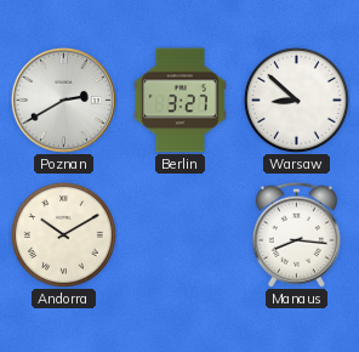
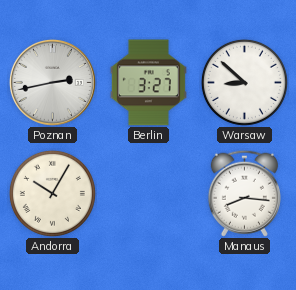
Poznan: 2:40 -> 2:43
Andorra: 10:10 -> 10:05
